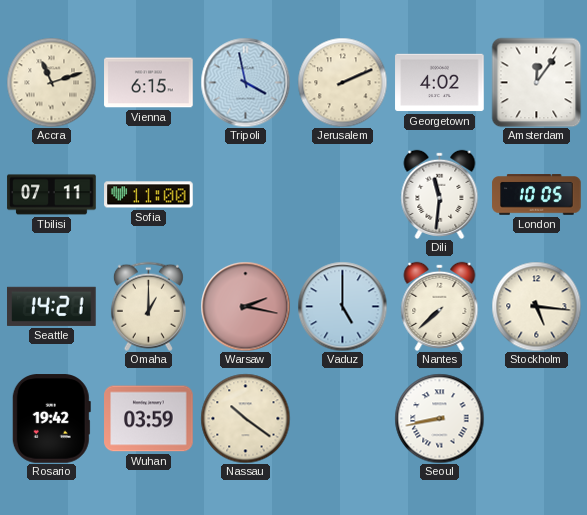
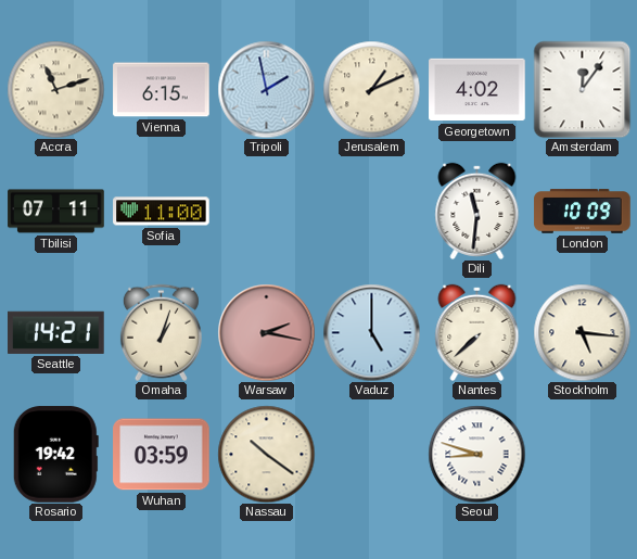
Tripoli: 3:58 -> 1:58
Jerusalem: 2:11 -> 1:11
London: 10:05 -> 10:09
Omaha: 1:00 -> 1:03
Seoul: 8:43 -> 8:48
